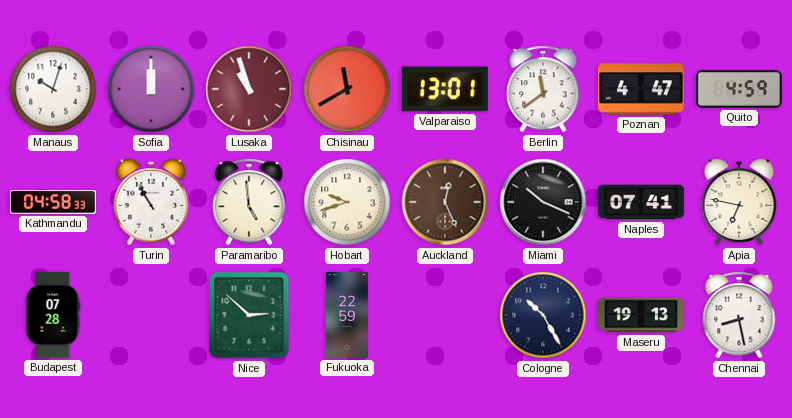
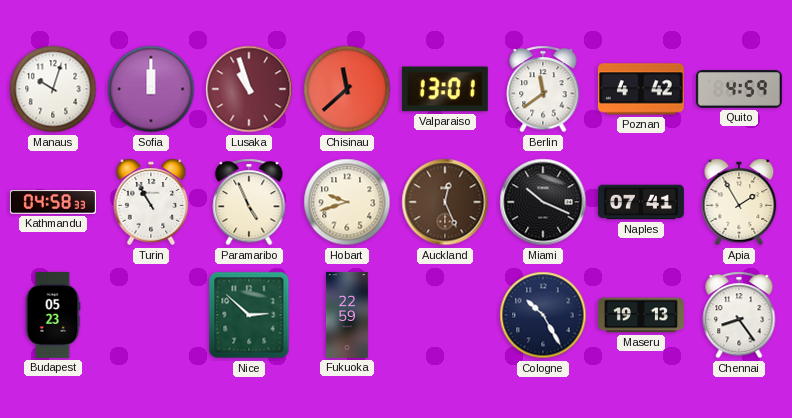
Chisinau: 11:40 -> 11:38
Poznan: 4:47 -> 4:42
Paramaribo: 4:59 -> 4:56
Apia: 6:47 -> 1:55
Budapest: 07:28 -> 05:23
Chennai: 8:28 -> 8:24
